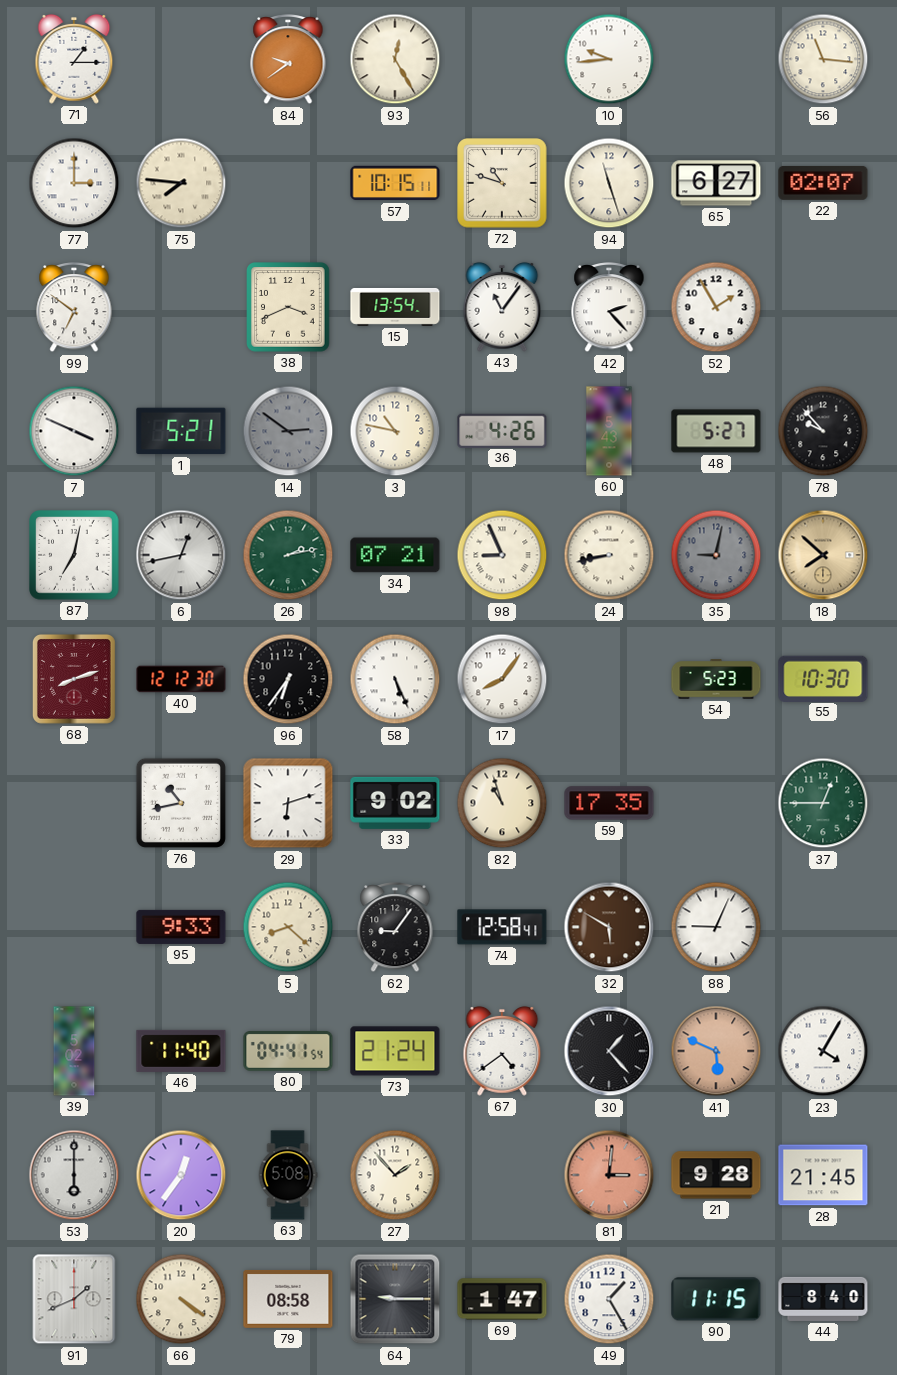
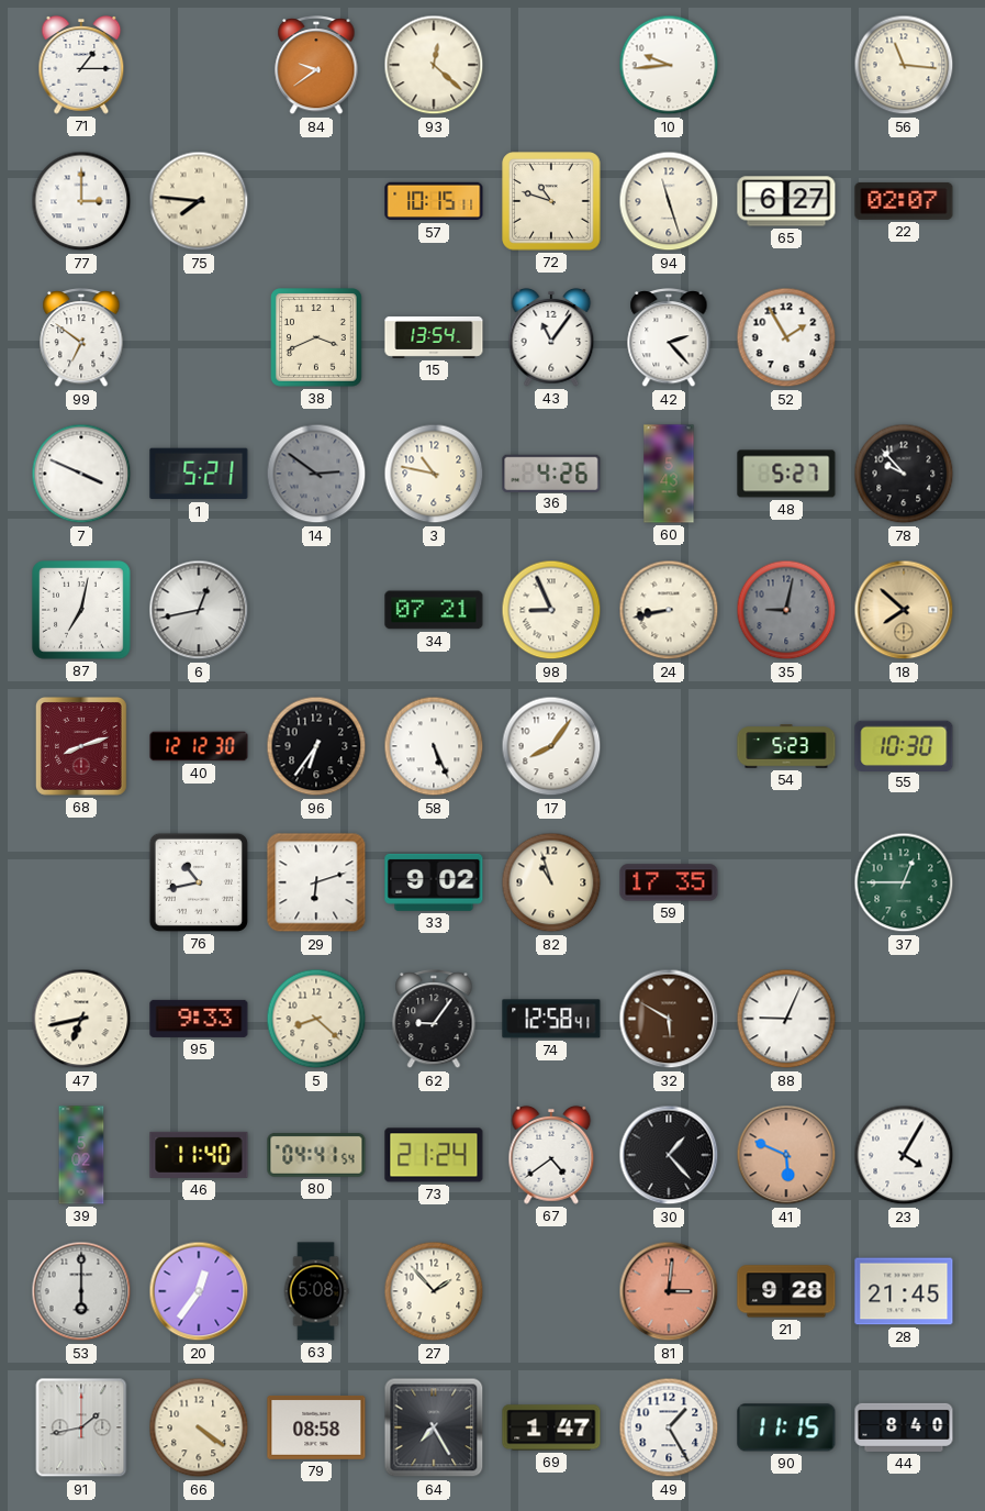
93: 12:25 -> 12:22
26: 2:13 -> none
47: none -> 6:43
91: 1:41 -> 1:43
64: 9:15 -> 7:25
